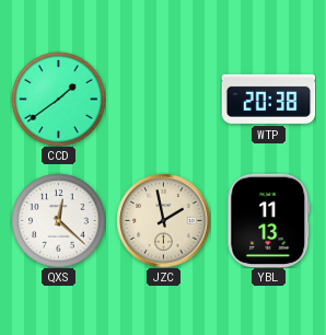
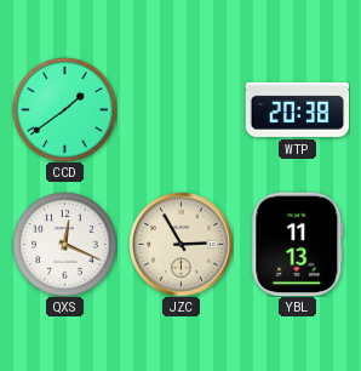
QXS: 12:22 -> 12:19
JZC: 1:58 -> 2:55
